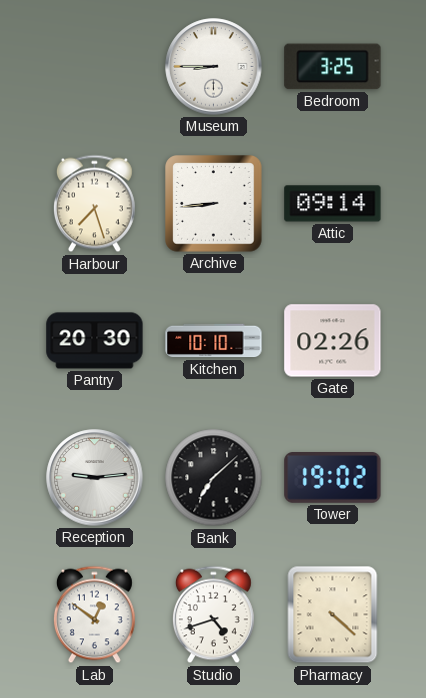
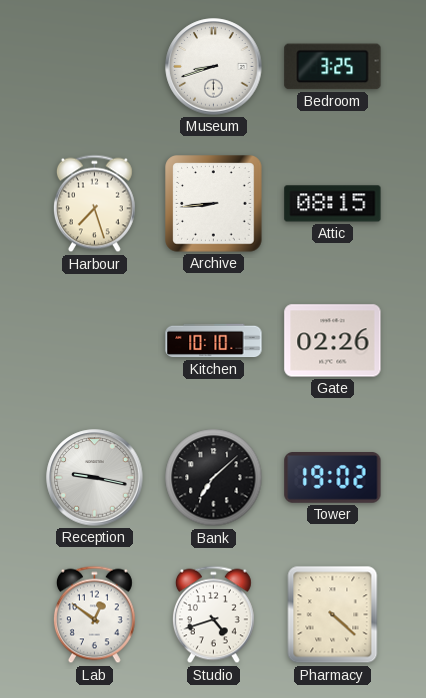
Museum: 8:45 -> 8:42
Attic: 09:14 -> 08:15
Pantry: 20:30 -> none
Reception: 9:14 -> 9:17
